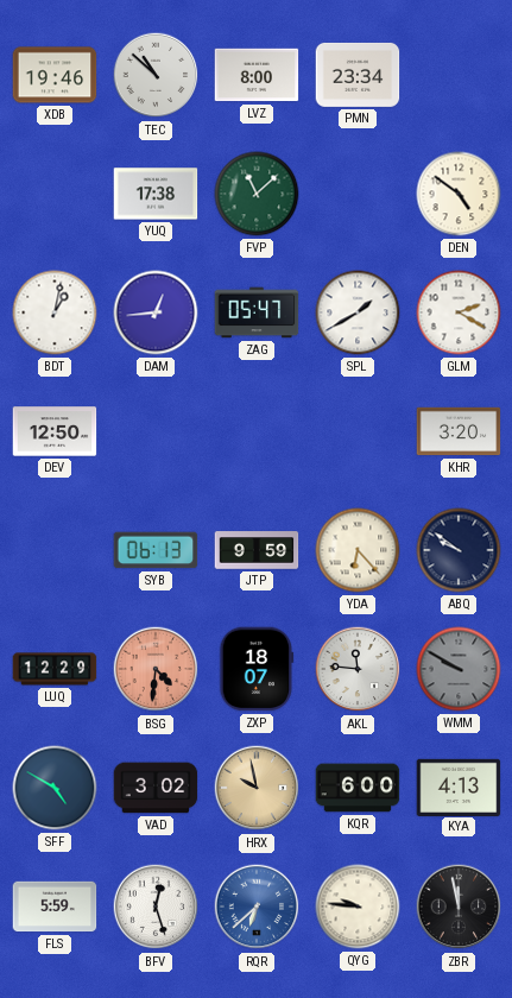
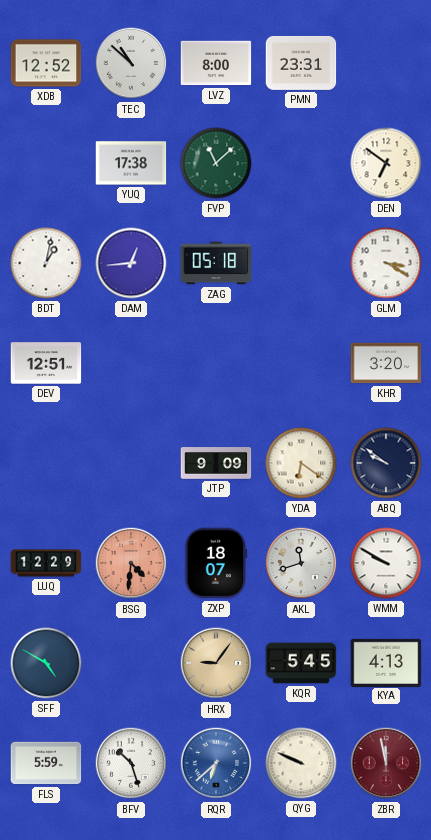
XDB: 19:46 -> 12:52
PMN: 23:34 -> 23:31
DEN: 4:51 -> 6:51
ZAG: 05:47 -> 05:18
SPL: 1:40 -> none
GLM: 2:20 -> 3:20
DEV: 12:50 -> 12:51
SYB: 06:13 -> none
JTP: 9:59 -> 9:09
YDA: 6:23 -> 6:21
AKL: 11:46 -> 11:42
WMM dial: grey -> white
VAD: 3:02 -> none
HRX: 9:58 -> 9:06
KQR: 6:00 -> 5:45
BFV: 12:27 -> 10:27
QYG: 9:46 -> 9:49
ZBR dial: black -> burgundy
